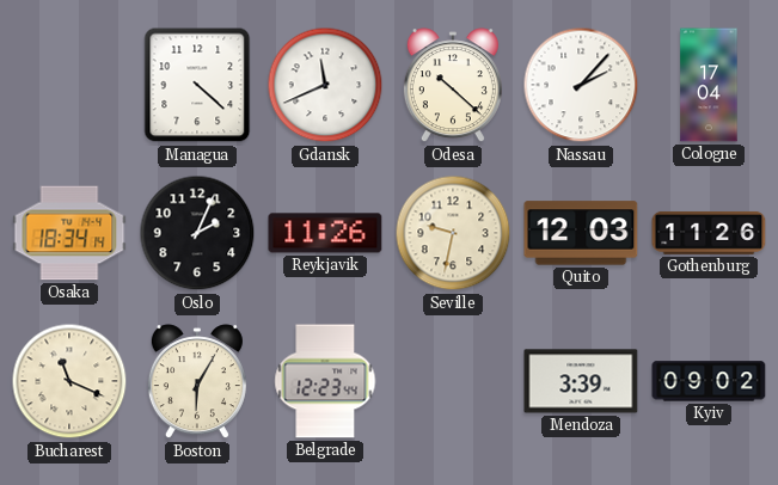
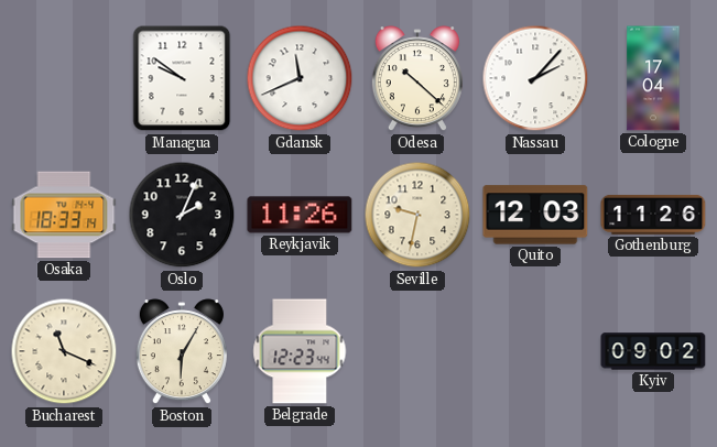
Managua: 4:22 -> 9:51
Osaka: 18:34 -> 18:33
Mendoza: 3:39 -> none
